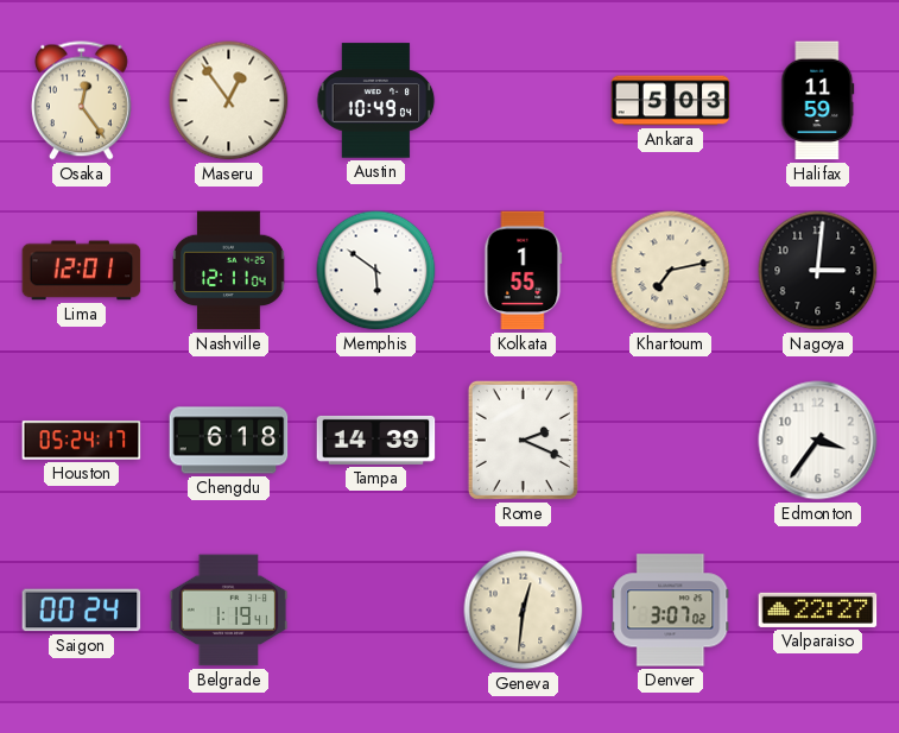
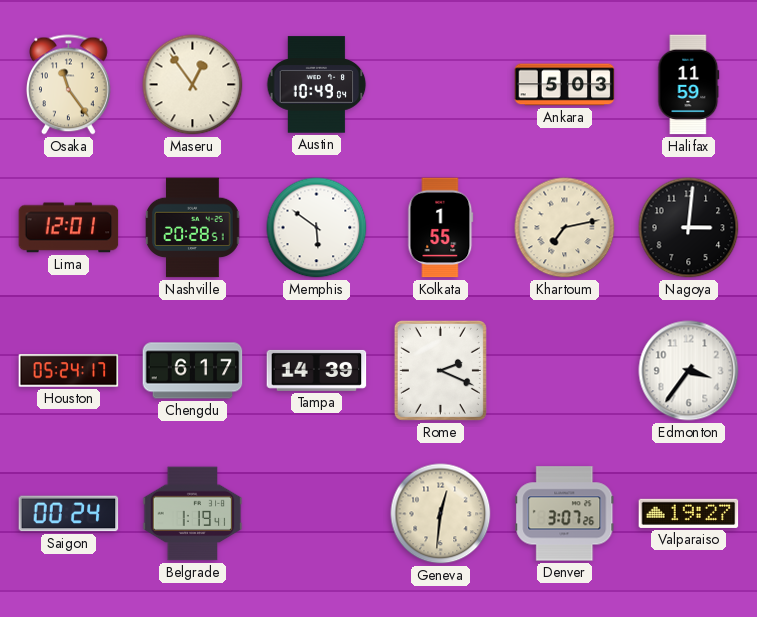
Osaka: 12:24 -> 11:24
Nashville: 12:11 -> 20:28
Chengdu: 6:18 -> 6:17
Denver: 3:07:02 -> 3:07:26
Valparaiso: 22:27 -> 19:27
